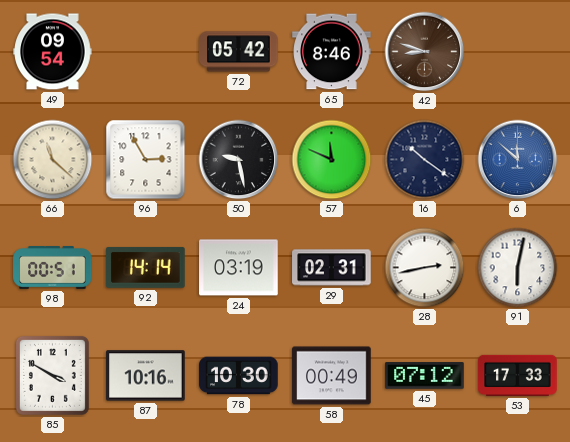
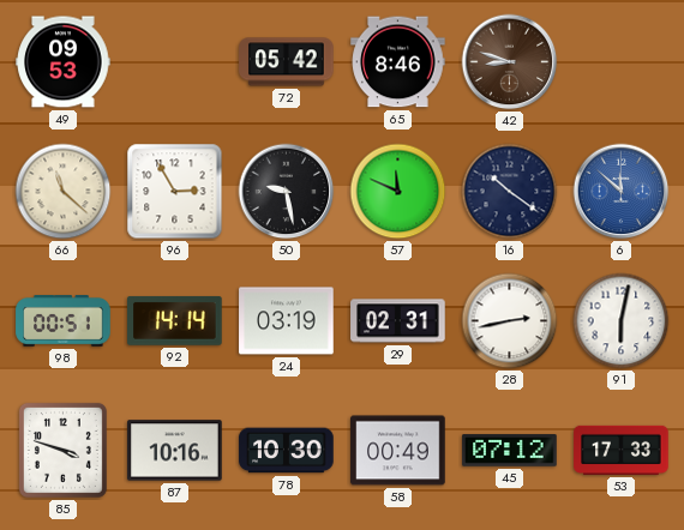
49: 09:54 -> 09:53
85: 3:50 -> 3:48
